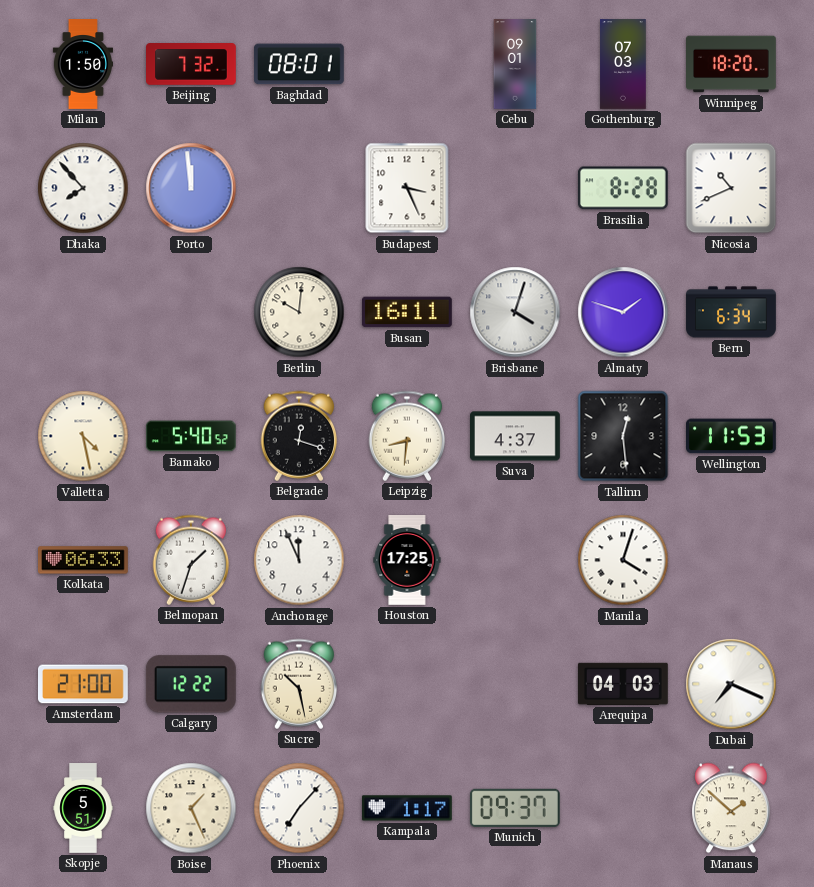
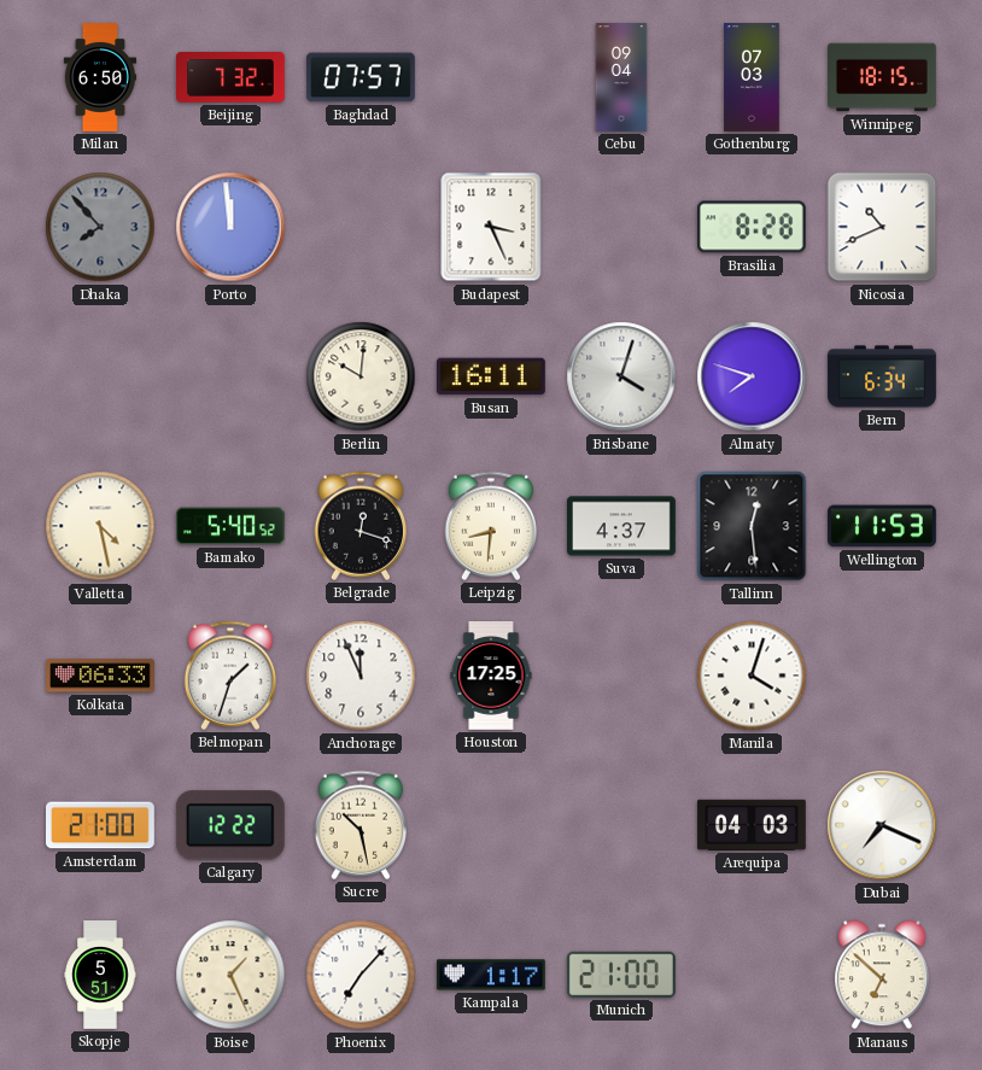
Milan: 1:50 -> 6:50
Baghdad: 08:01 -> 07:57
Cebu: 09:01 -> 09:04
Winnipeg: 18:20 -> 18:15
Dhaka dial: white -> grey
Almaty: 1:48 -> 7:48
Munich: 09:37 -> 21:00
Manaus: 1:52 -> 6:52
